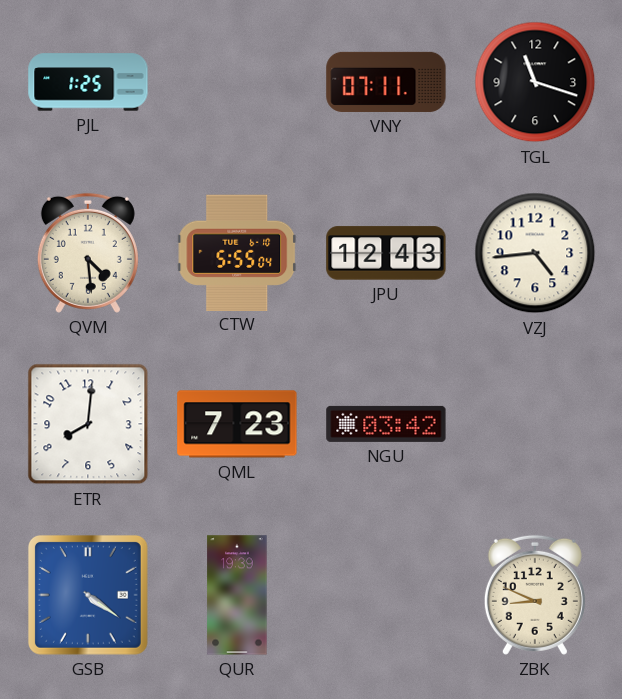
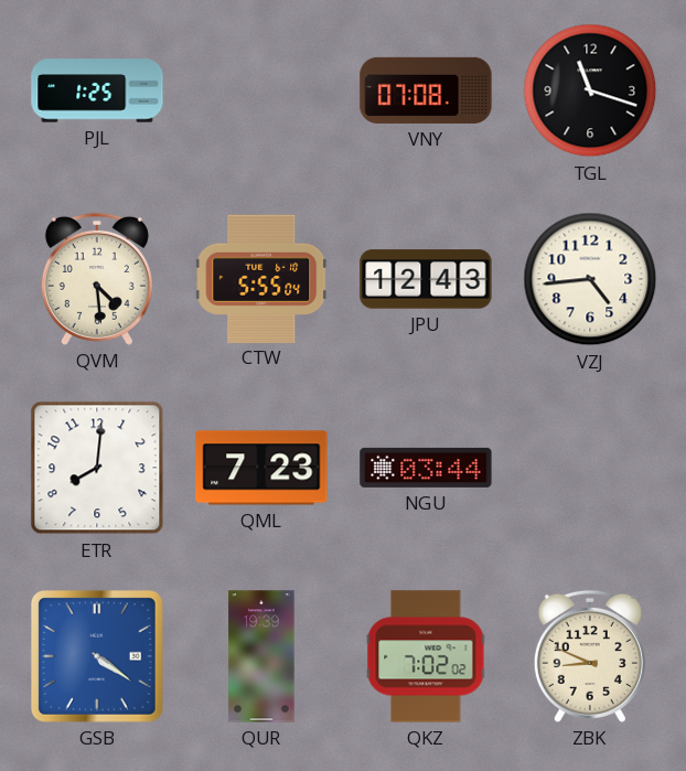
VNY: 07:11 -> 07:08
NGU: 03:42 -> 03:44
QKZ: none -> 7:02
